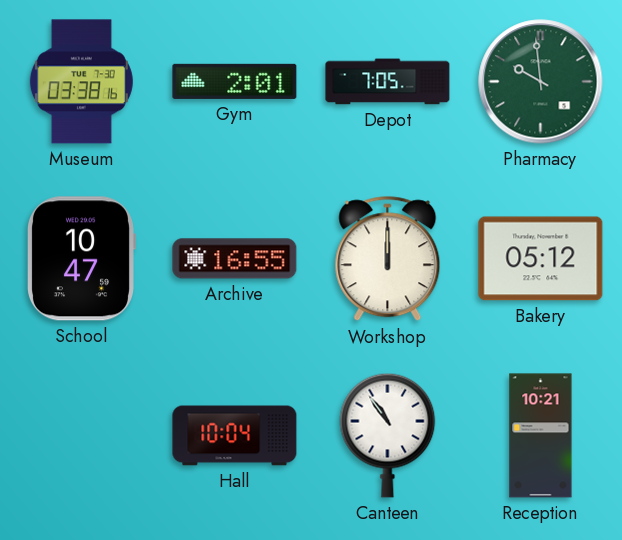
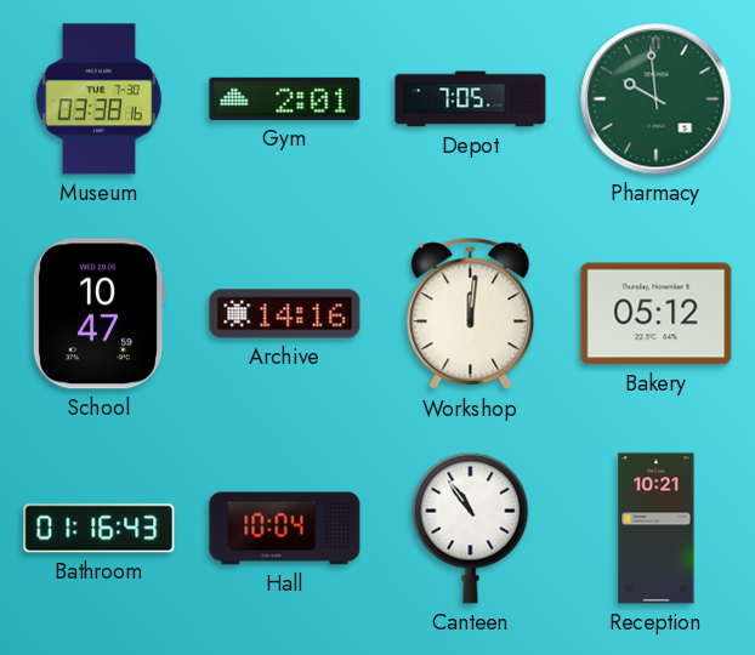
Archive: 16:55 -> 14:16
Workshop: 12:00 -> 12:01
Bathroom: none -> 01:16
